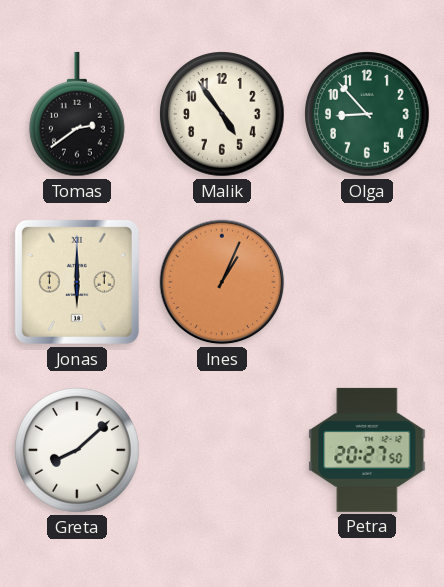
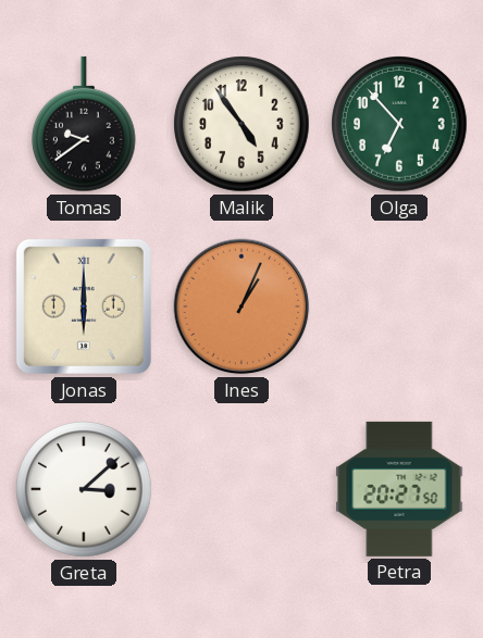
Tomas: 2:39 -> 9:39
Olga: 8:53 -> 6:53
Greta: 8:08 -> 3:08
